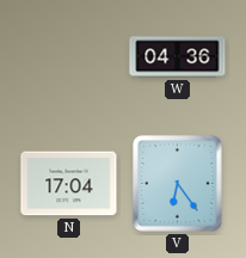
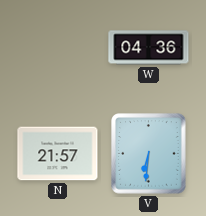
N: 17:04 -> 21:57
V: 6:24 -> 6:31
